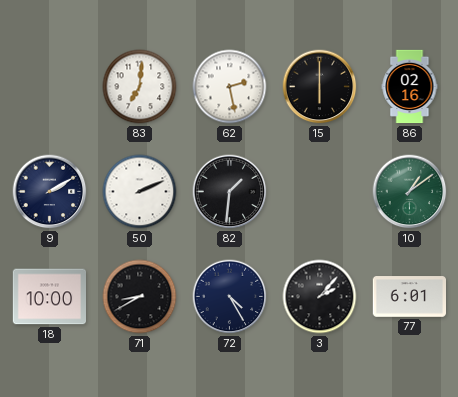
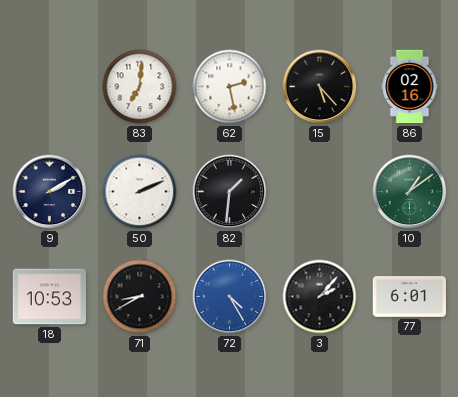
15: 6:00 -> 5:23
18: 10:00 -> 10:53
72 dial: navy -> blue
